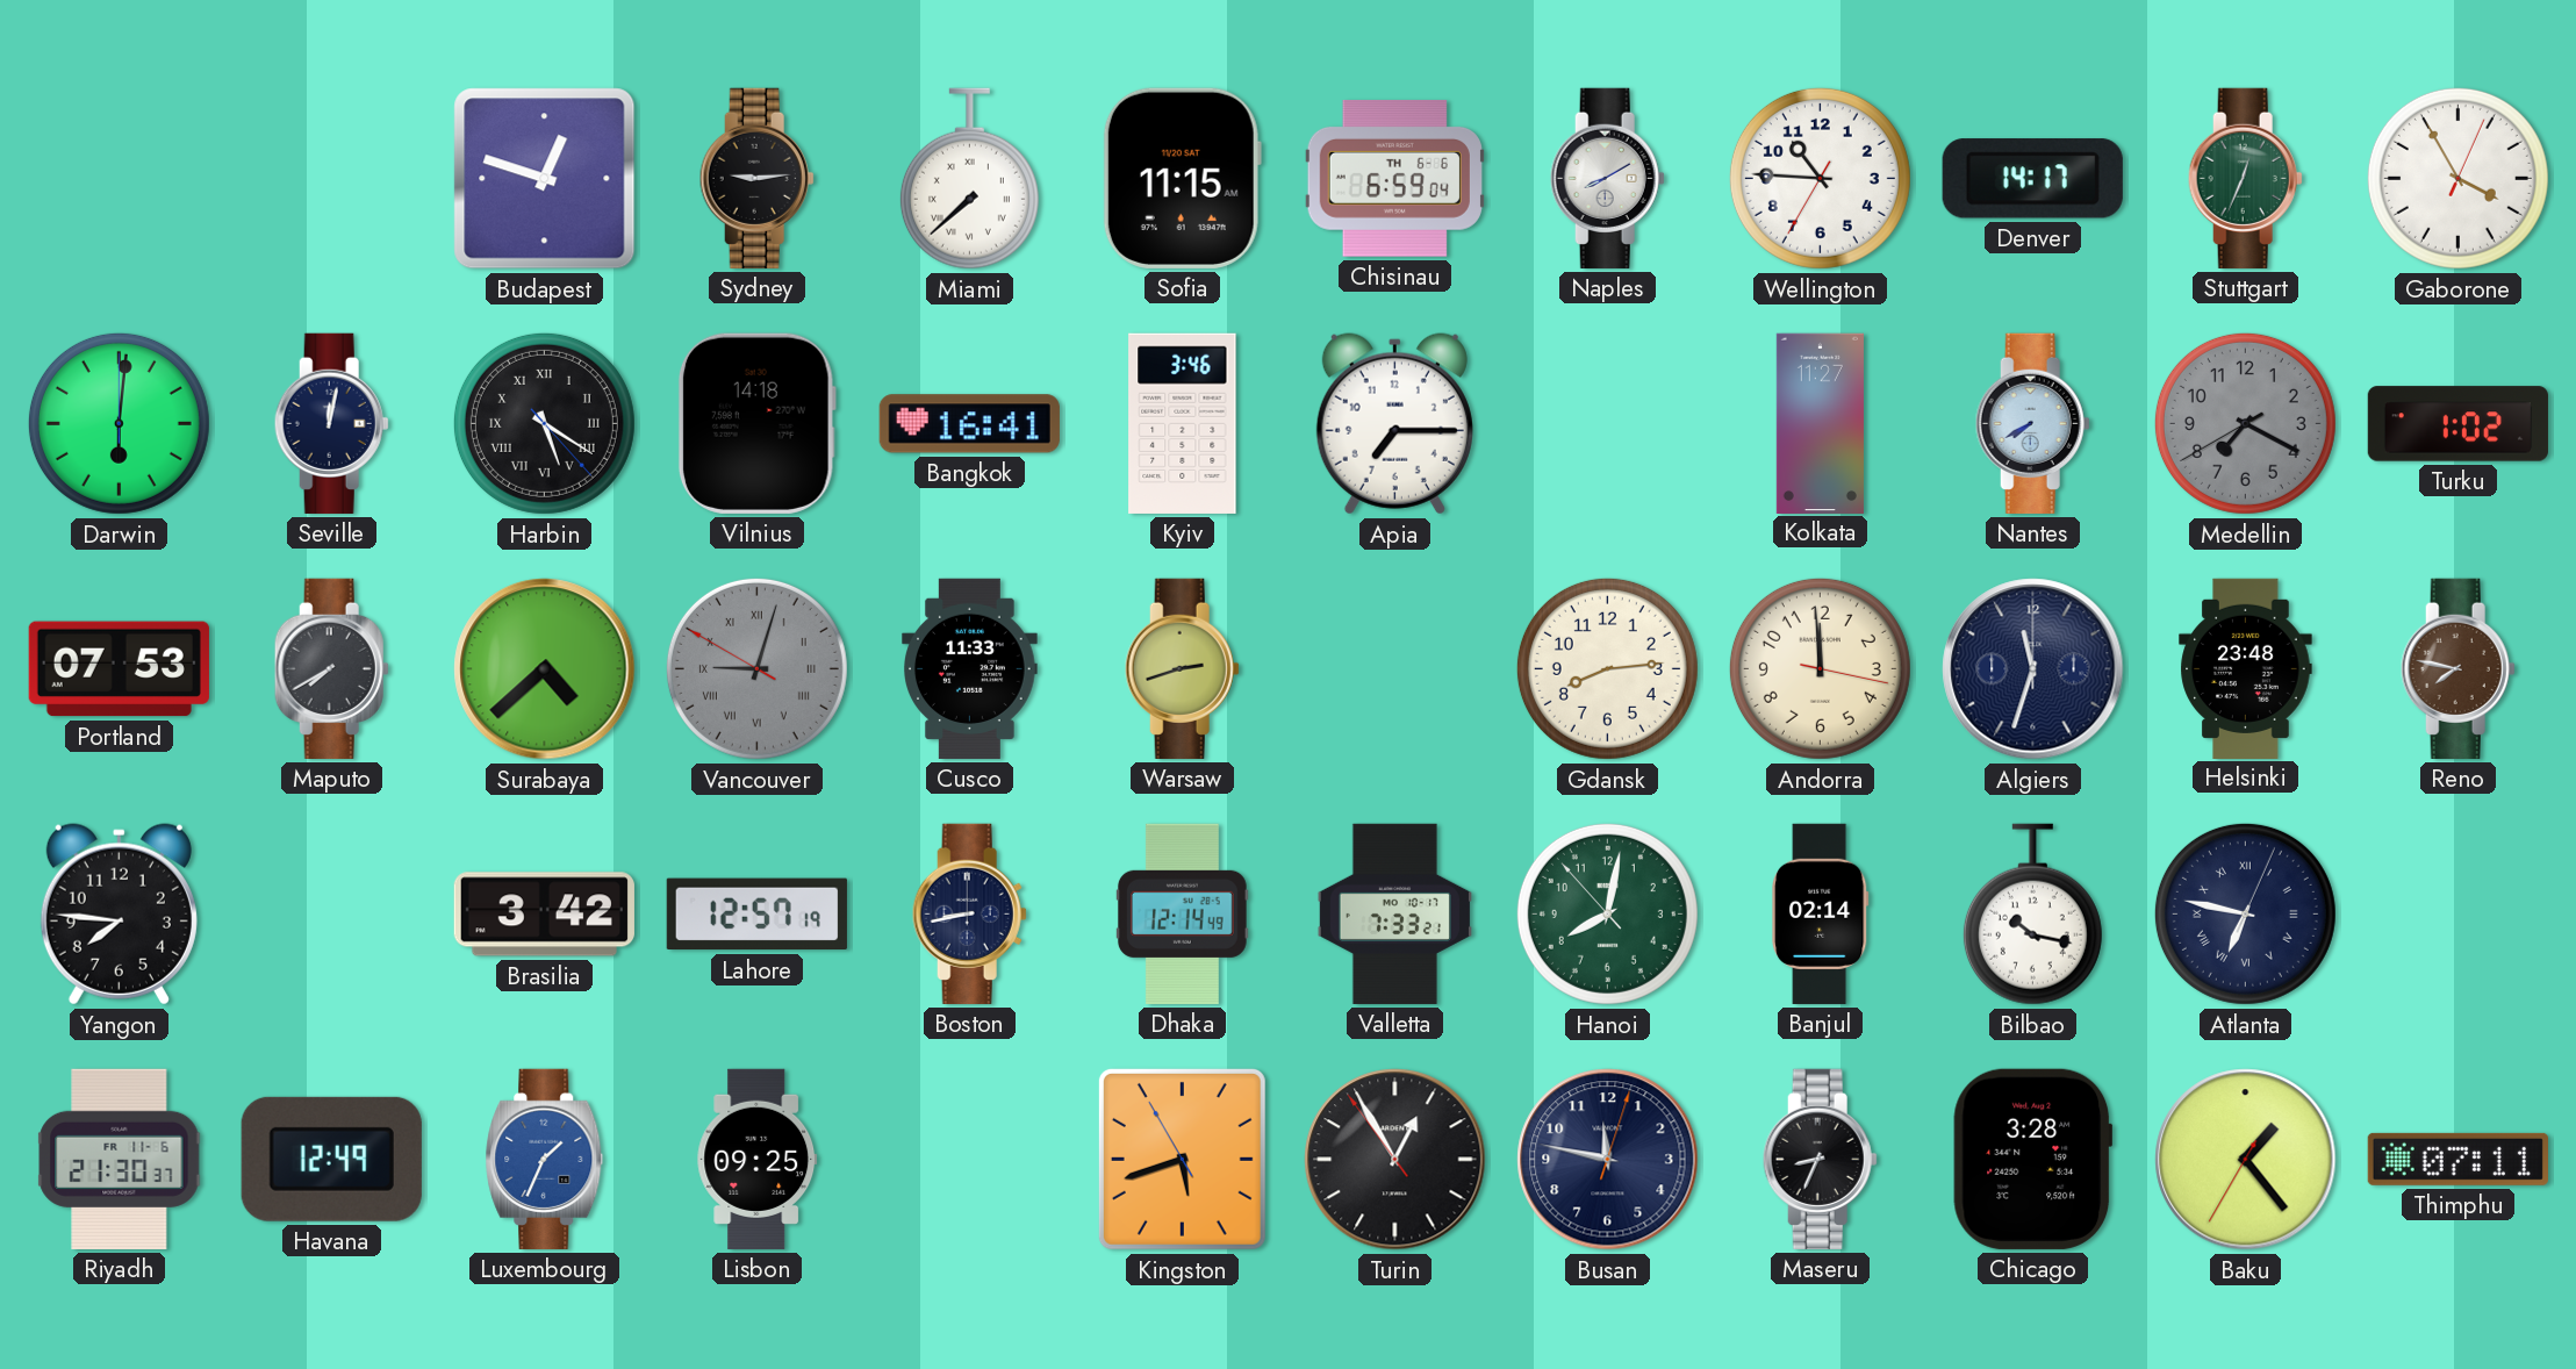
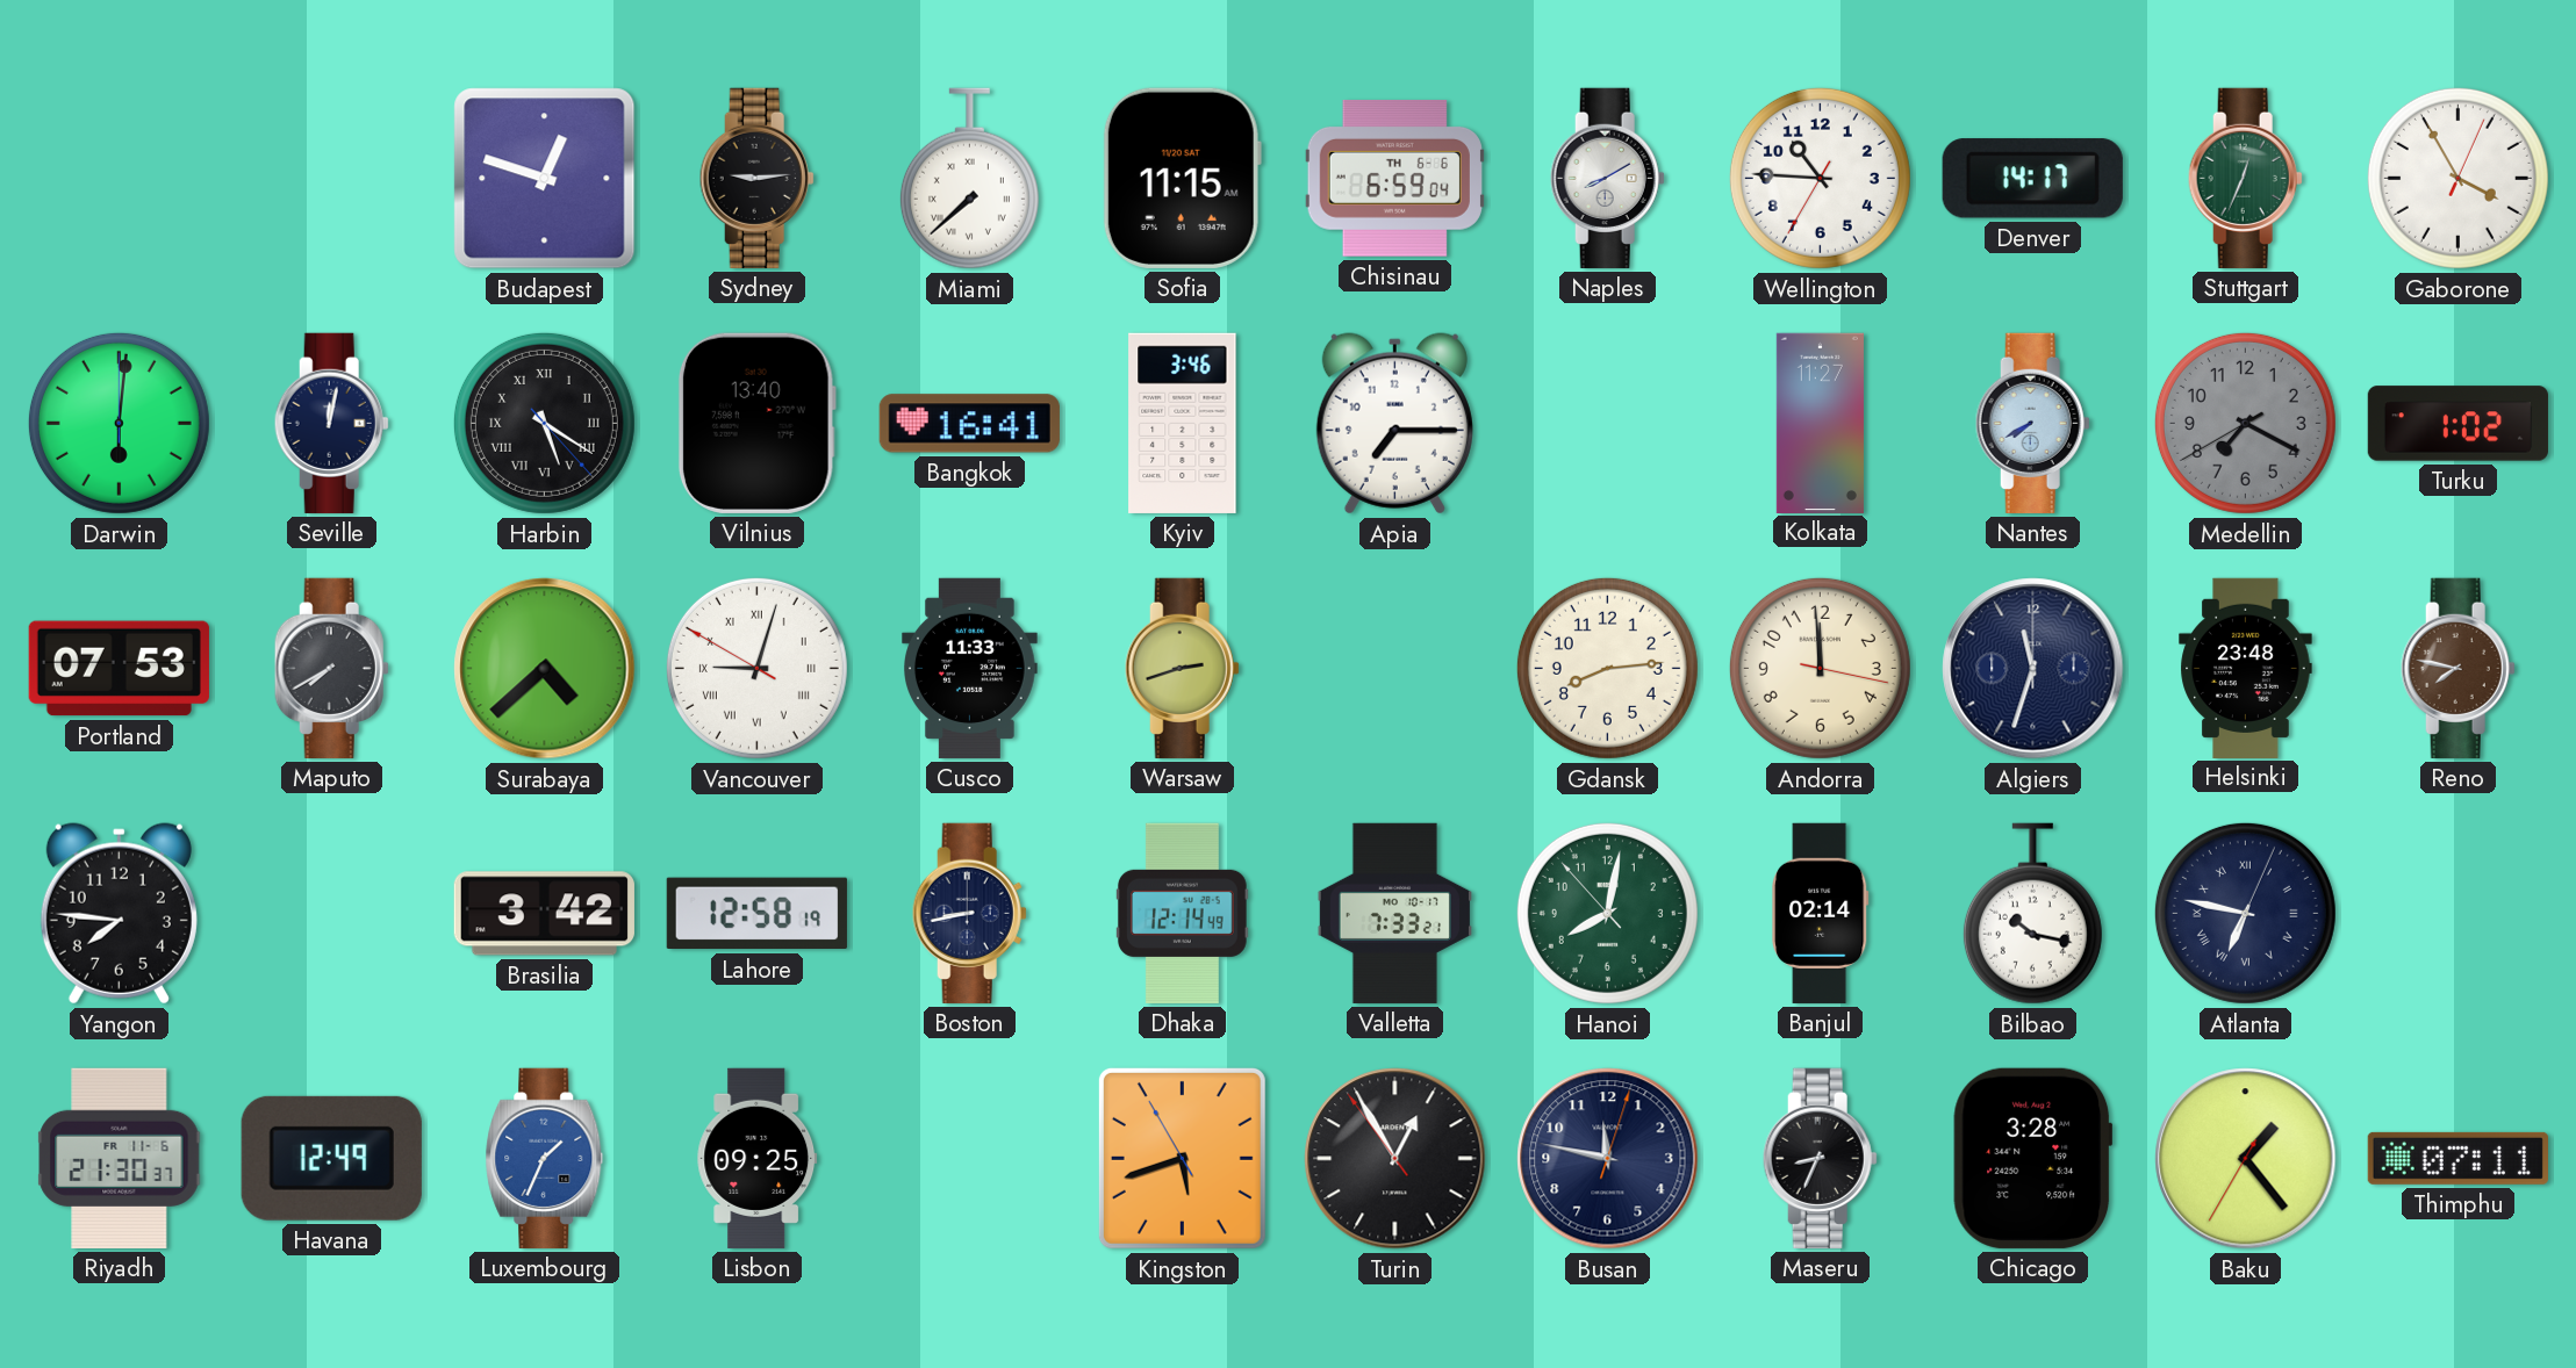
Vilnius: 14:18 -> 13:40
Vancouver dial: grey -> white
Lahore: 12:57 -> 12:58
